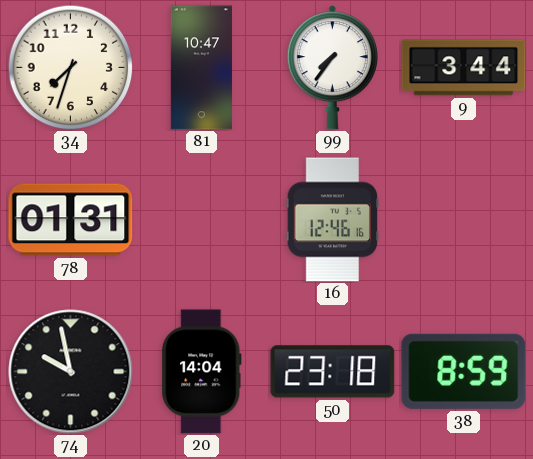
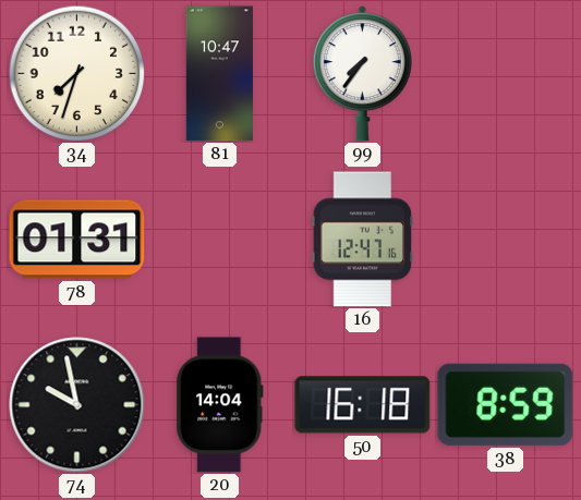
9: 3:44 -> none
16: 12:46 -> 12:47
50: 23:18 -> 16:18
